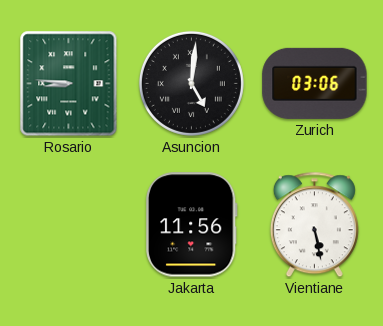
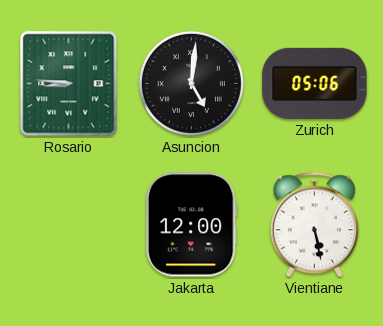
Zurich: 03:06 -> 05:06
Jakarta: 11:56 -> 12:00
